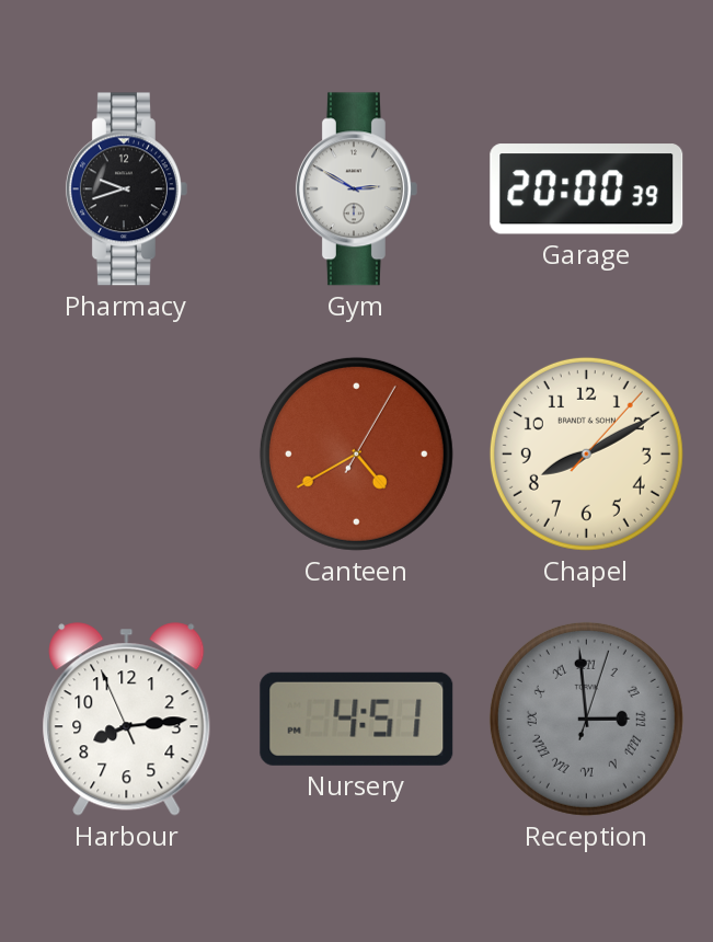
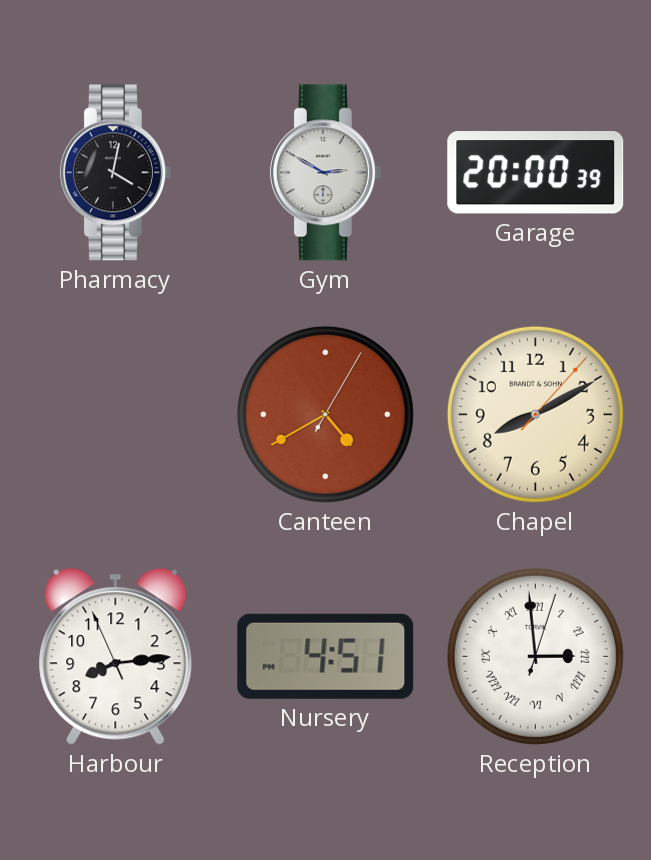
Pharmacy: 9:42 -> 4:02
Reception dial: grey -> white
